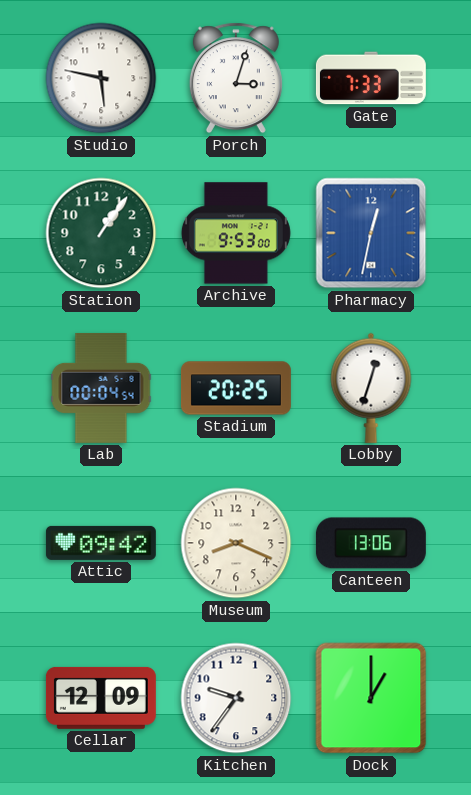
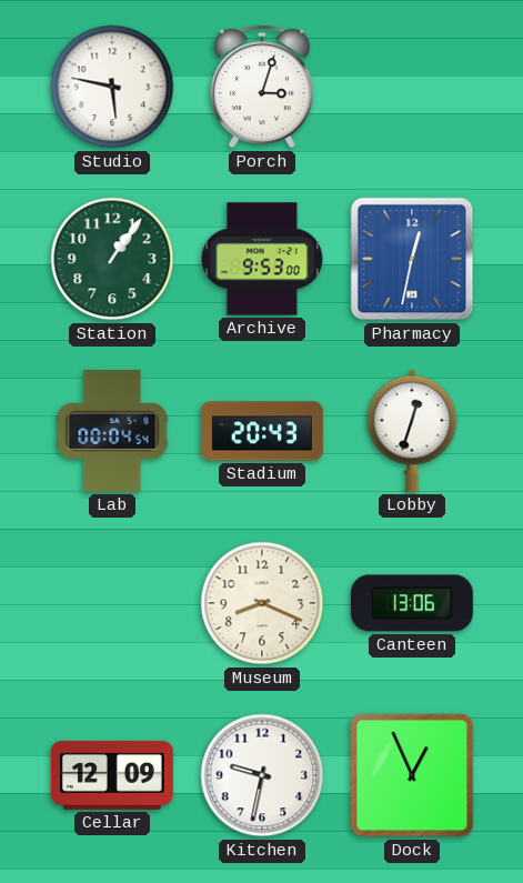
Gate: 7:33 -> none
Stadium: 20:25 -> 20:43
Attic: 09:42 -> none
Kitchen: 9:36 -> 9:32
Dock: 1:00 -> 12:56
